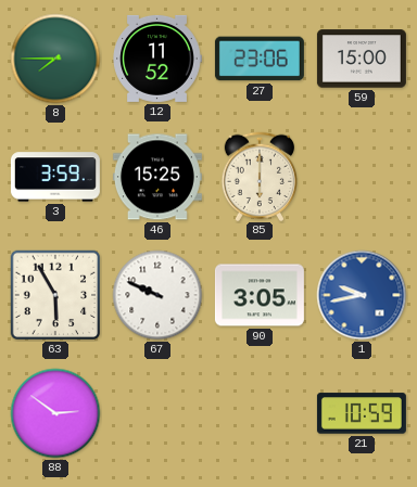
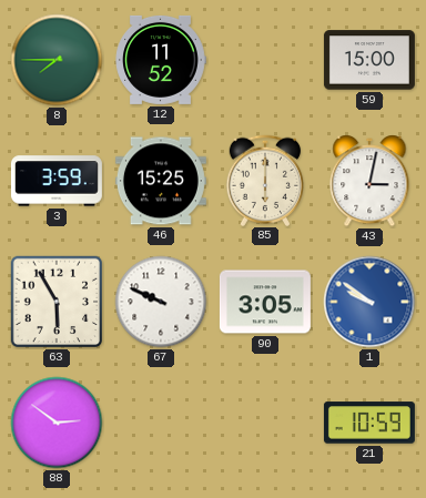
27: 23:06 -> none
43: none -> 3:02
1: 9:43 -> 9:51
